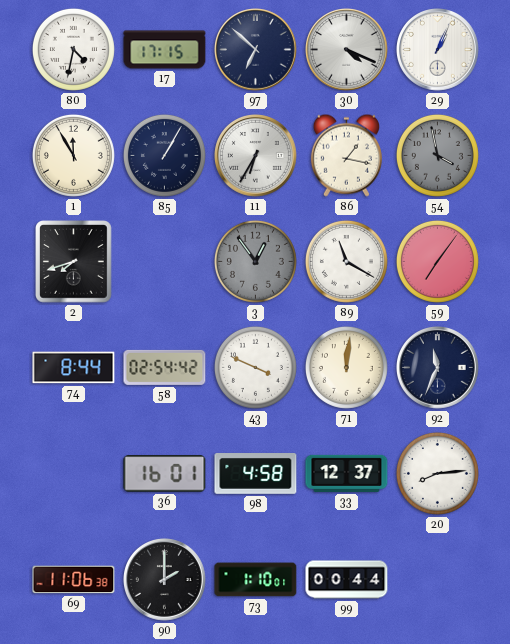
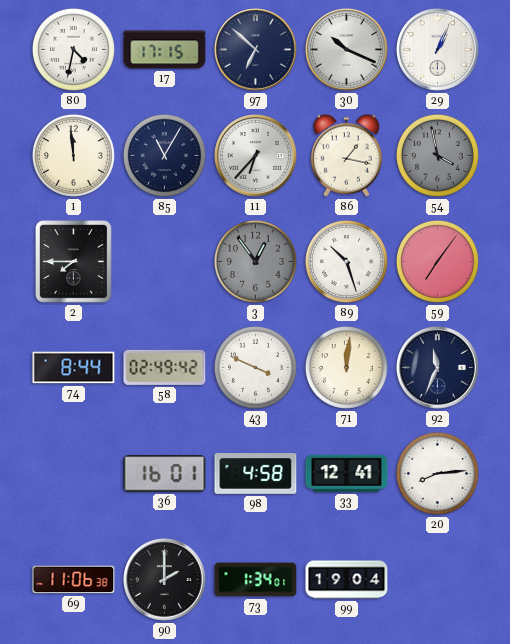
30: 4:19 -> 10:19
1: 11:55 -> 11:59
85: 1:05 -> 11:05
11: 6:35 -> 6:37
2: 7:42 -> 7:45
89: 11:20 -> 10:27
58: 02:54 -> 02:49
33: 12:37 -> 12:41
73: 1:10 -> 1:34
99: 00:44 -> 19:04
